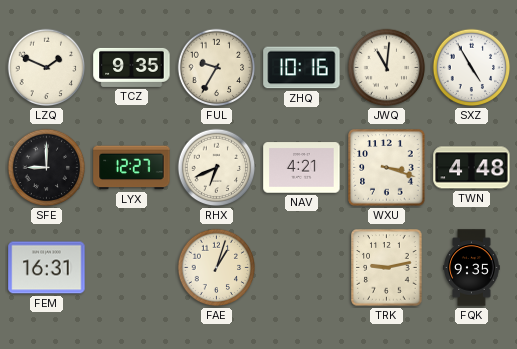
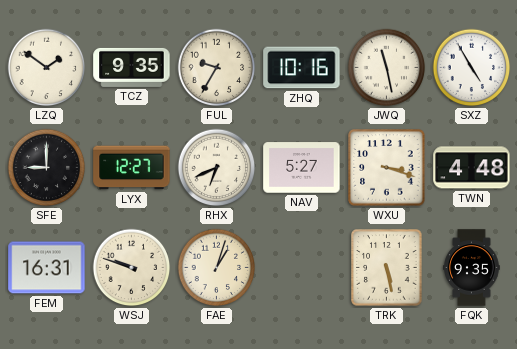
LZQ: 1:49 -> 1:51
JWQ: 11:01 -> 11:28
NAV: 4:21 -> 5:27
WSJ: none -> 9:48
TRK: 9:13 -> 5:28
